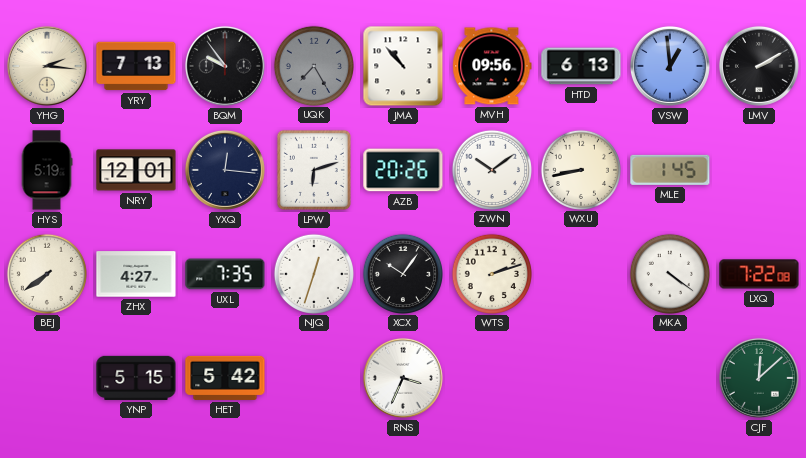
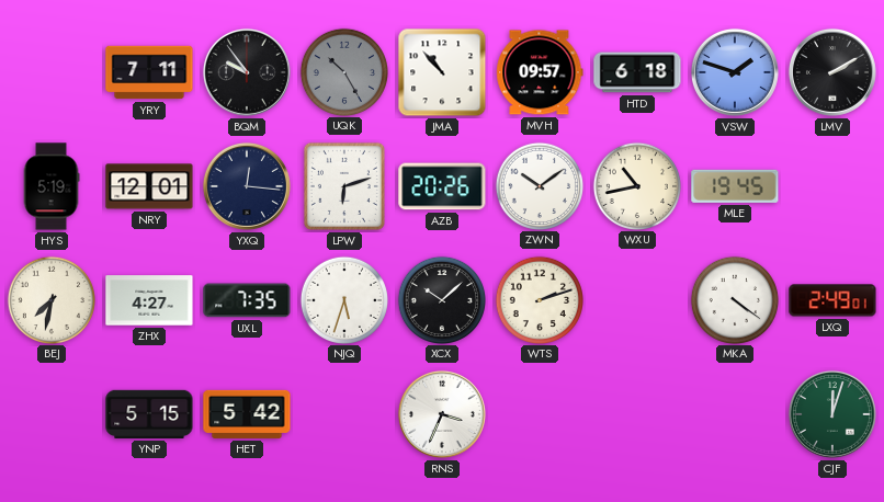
YHG: 2:16 -> none
YRY: 7:13 -> 7:11
UQK: 7:25 -> 10:25
MVH: 09:56 -> 09:57
HTD: 6:13 -> 6:18
VSW: 12:59 -> 1:48
WXU: 8:43 -> 10:43
MLE: 1:45 -> 19:45
BEJ: 7:39 -> 7:32
NJQ: 12:33 -> 5:33
XCX: 10:06 -> 10:08
LXQ: 7:22 -> 2:49
CJF: 12:08 -> 12:03
